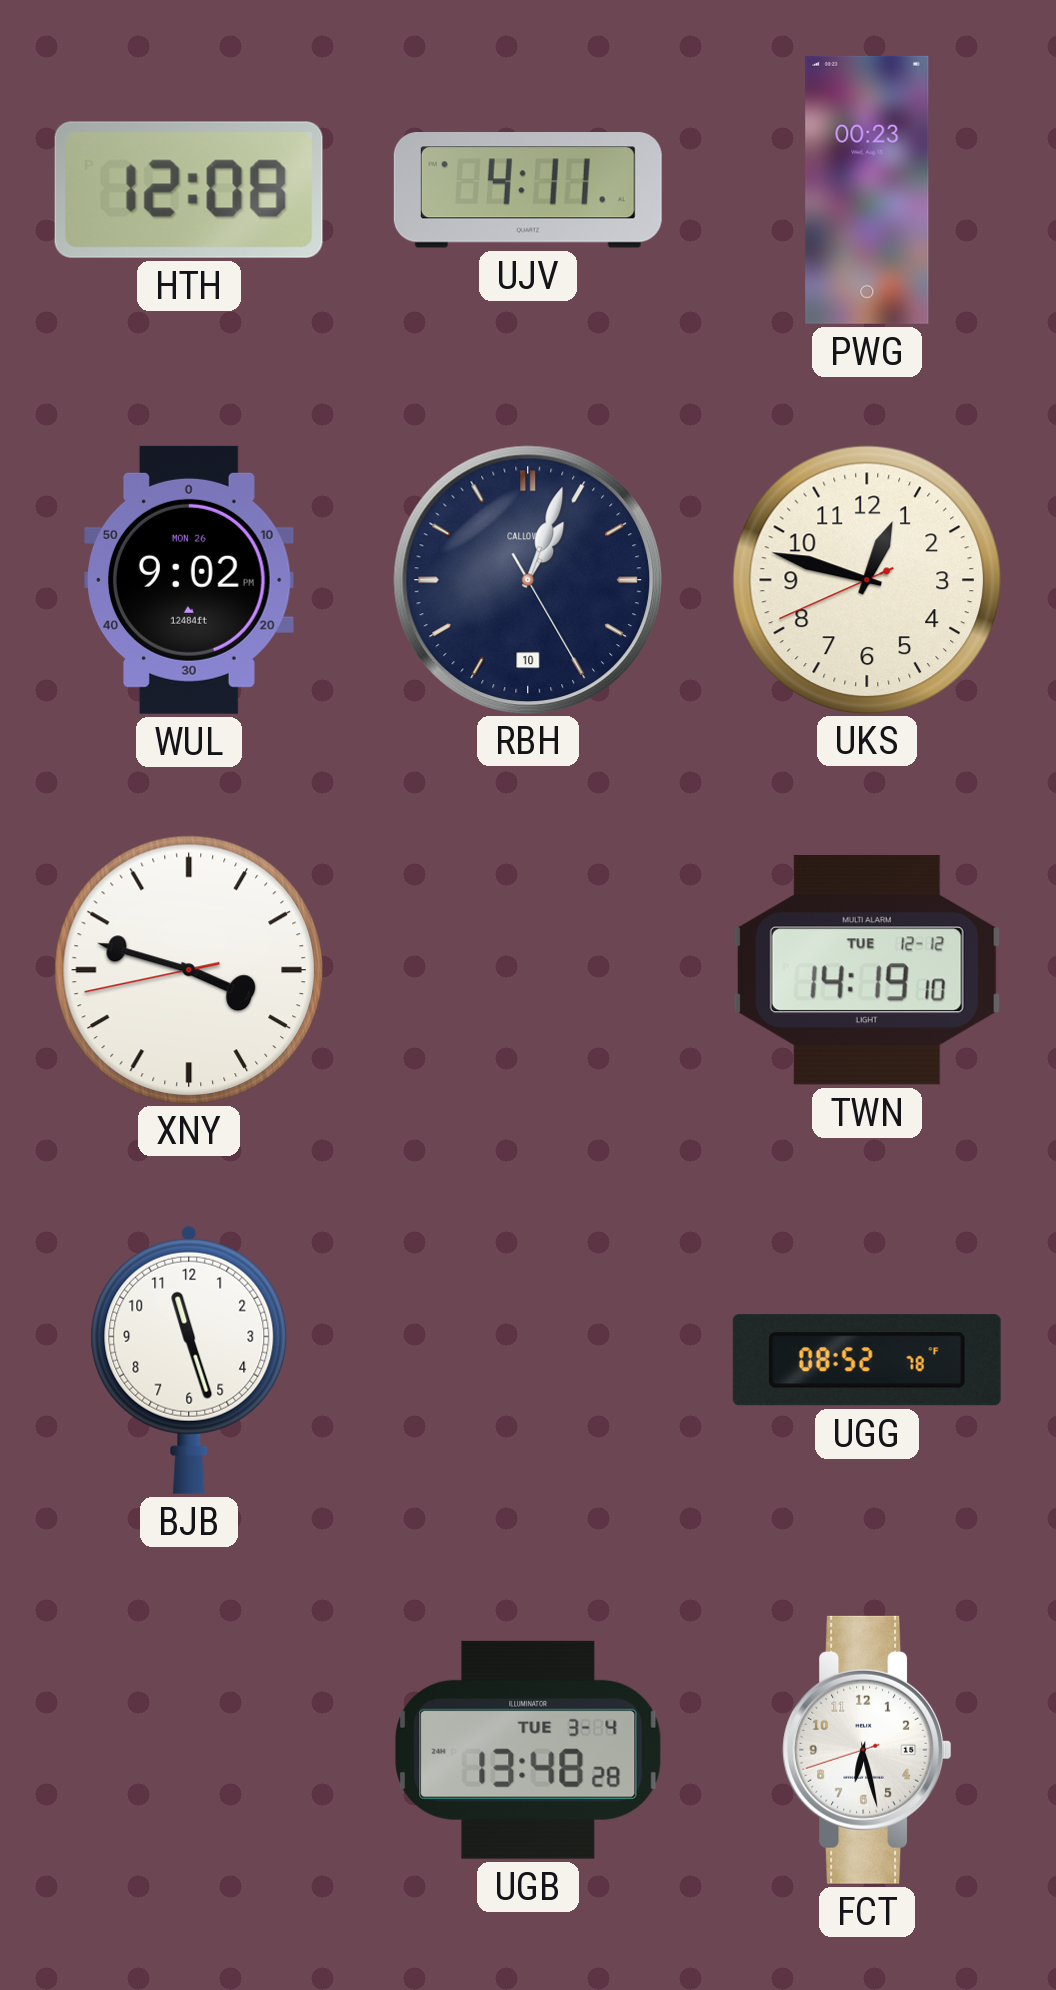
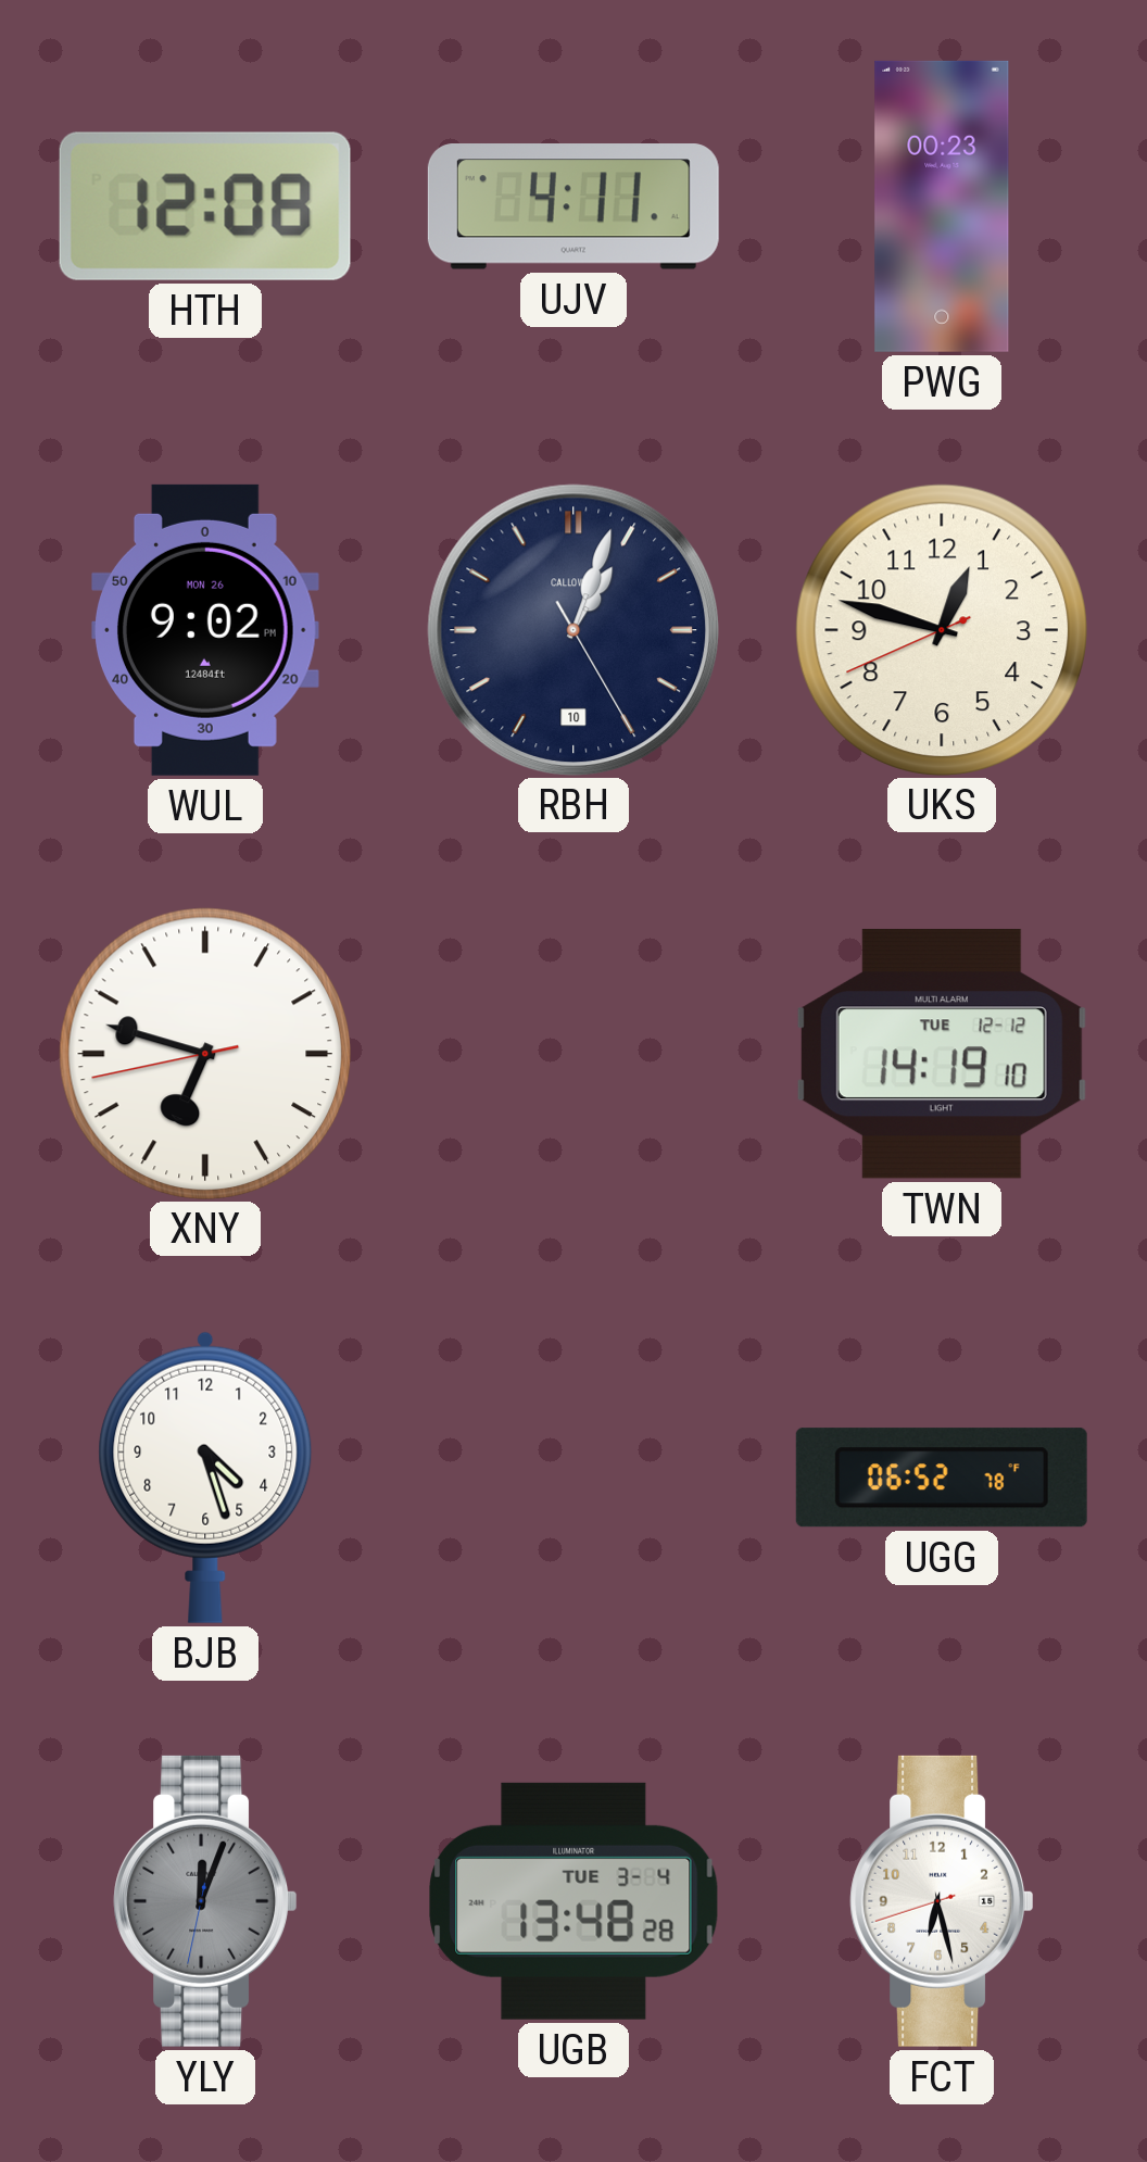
XNY: 3:47 -> 6:47
BJB: 11:27 -> 4:27
UGG: 08:52 -> 06:52
YLY: none -> 12:03
